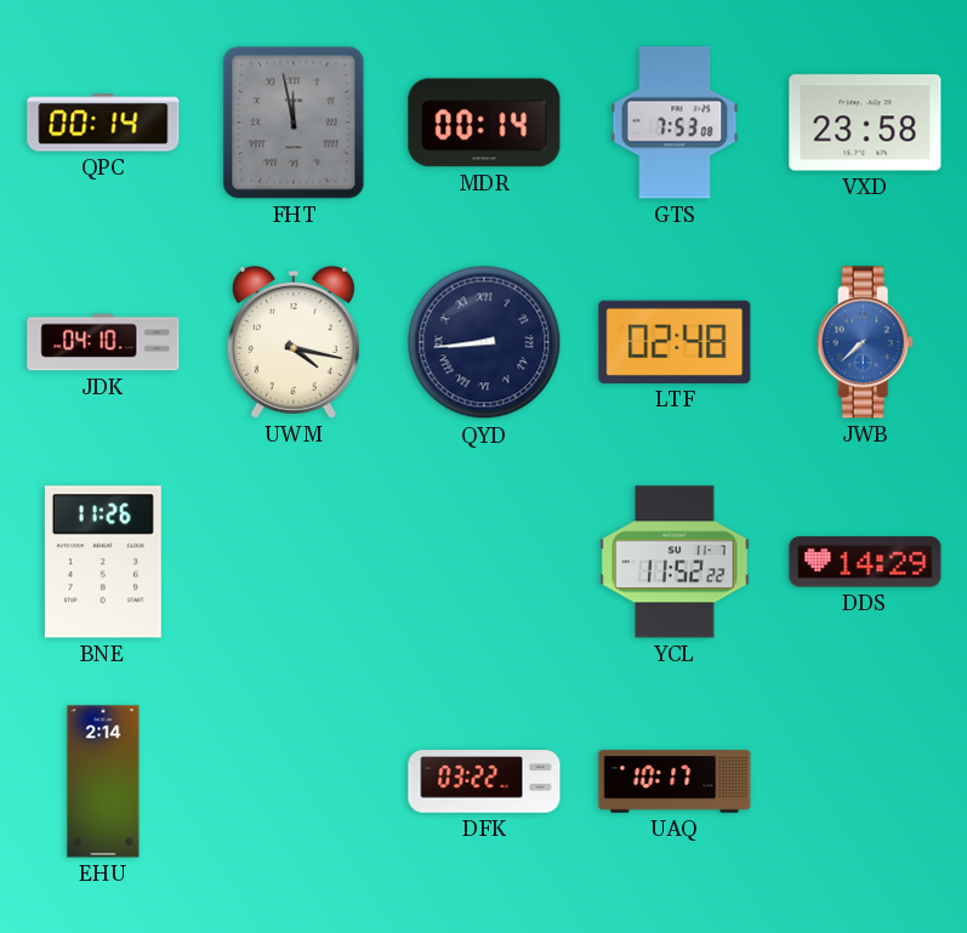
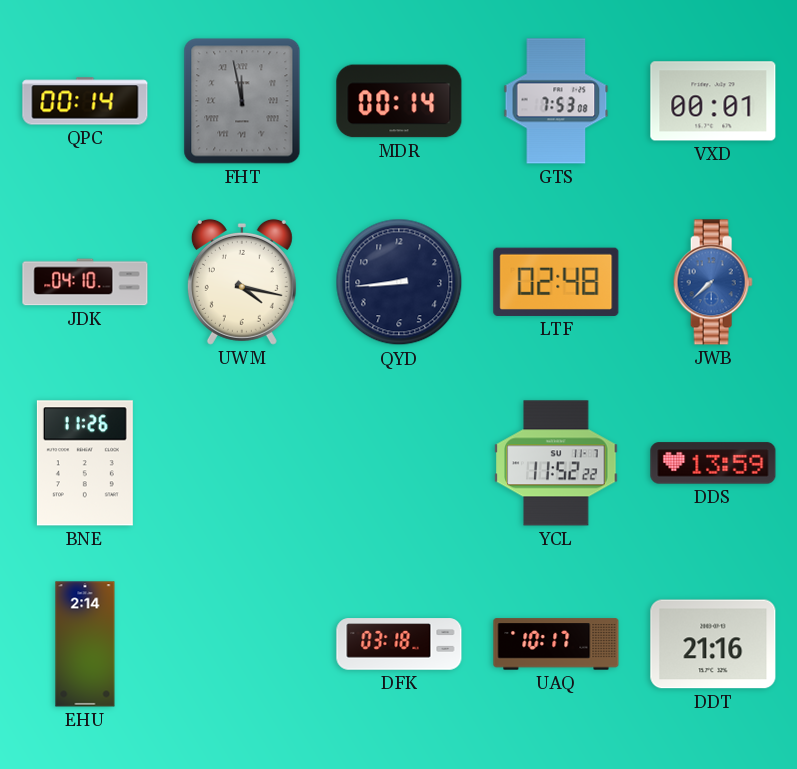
VXD: 23:58 -> 00:01
QYD numerals: Roman -> Arabic
DDS: 14:29 -> 13:59
DFK: 03:22 -> 03:18
DDT: none -> 21:16
